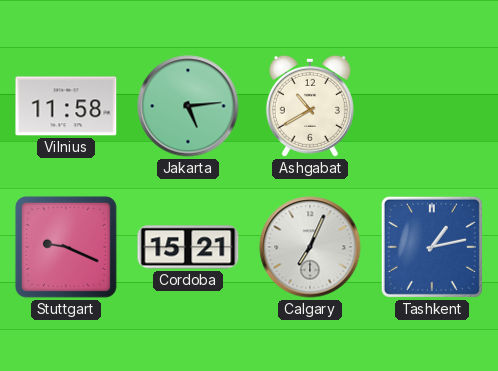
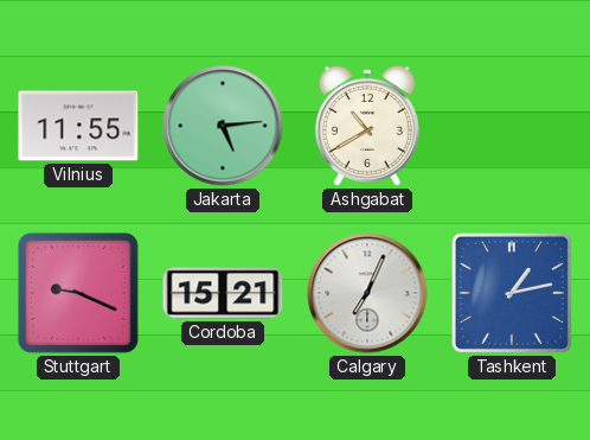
Vilnius: 11:58 -> 11:55
